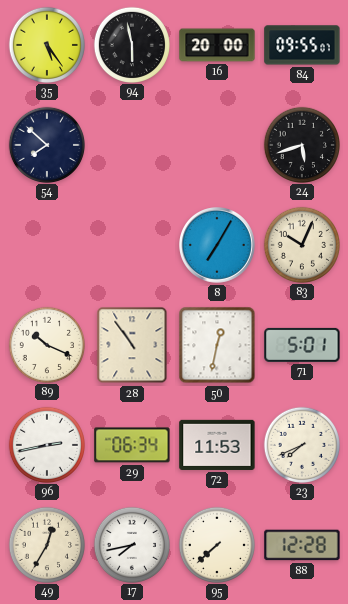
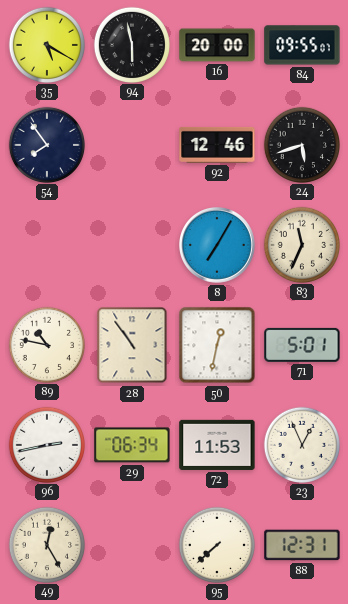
35: 5:24 -> 5:20
54: 7:52 -> 7:54
92: none -> 12:46
83: 10:04 -> 11:34
89: 10:19 -> 10:47
23: 7:41 -> 12:56
49: 12:35 -> 12:25
17: 7:43 -> none
88: 12:28 -> 12:31
